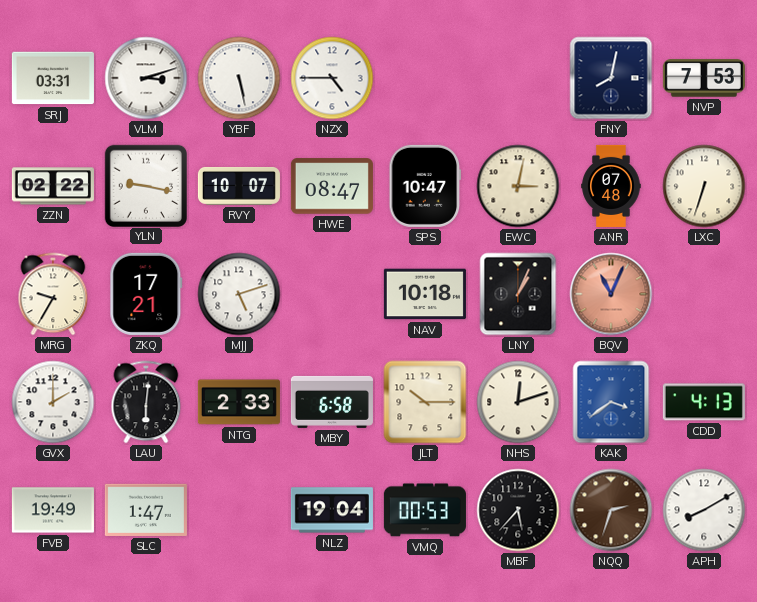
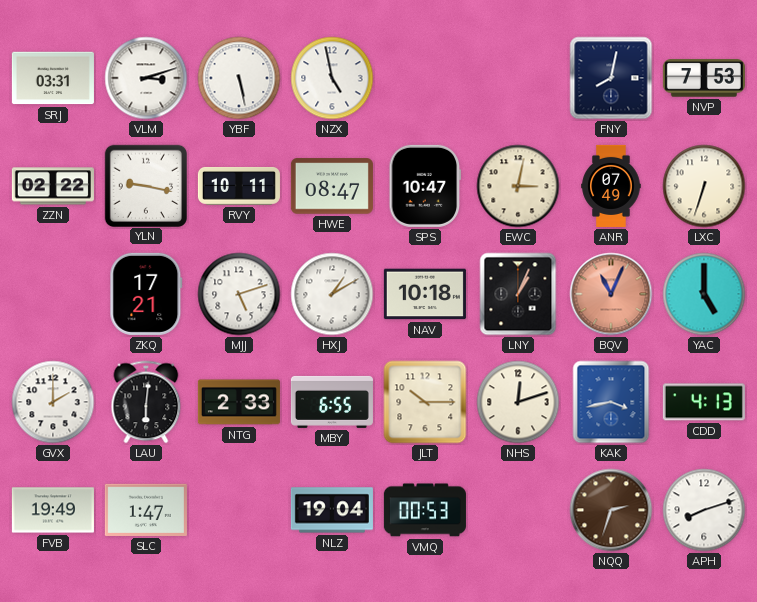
NZX: 4:45 -> 4:58
RVY: 10:07 -> 10:11
ANR: 07:48 -> 07:49
MRG: 9:35 -> none
HXJ: none -> 1:10
YAC: none -> 5:00
MBY: 6:58 -> 6:55
KAK: 3:39 -> 3:43
MBF: 5:37 -> none
APH: 8:10 -> 8:12
